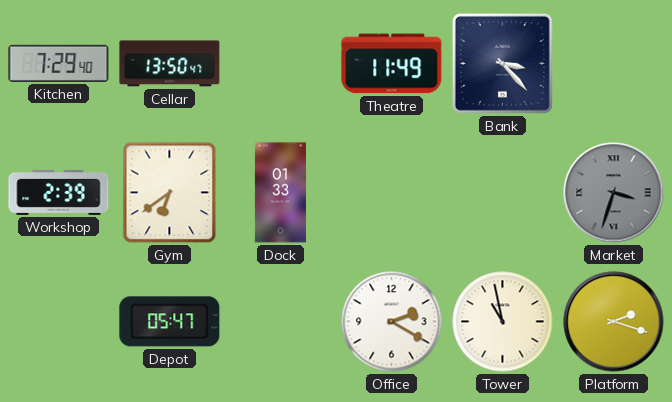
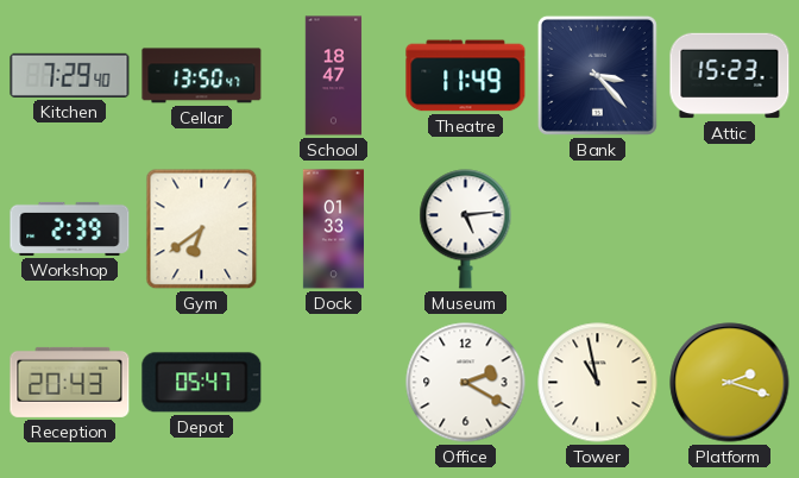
School: none -> 18:47
Attic: none -> 15:23
Museum: none -> 5:14
Market: 3:33 -> none
Reception: none -> 20:43
